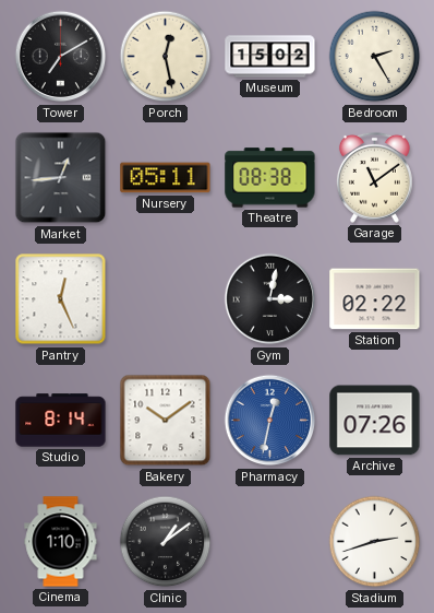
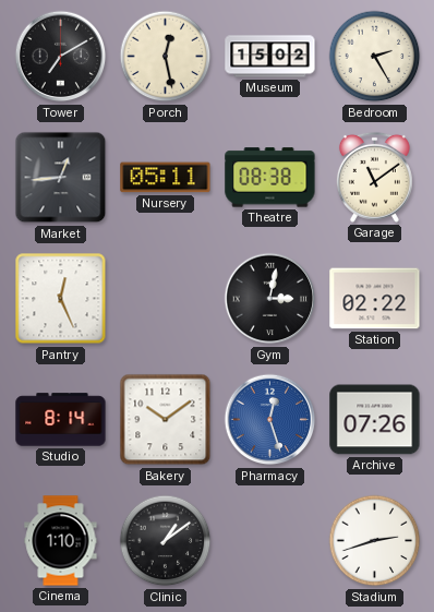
Pharmacy: 12:32 -> 12:27
